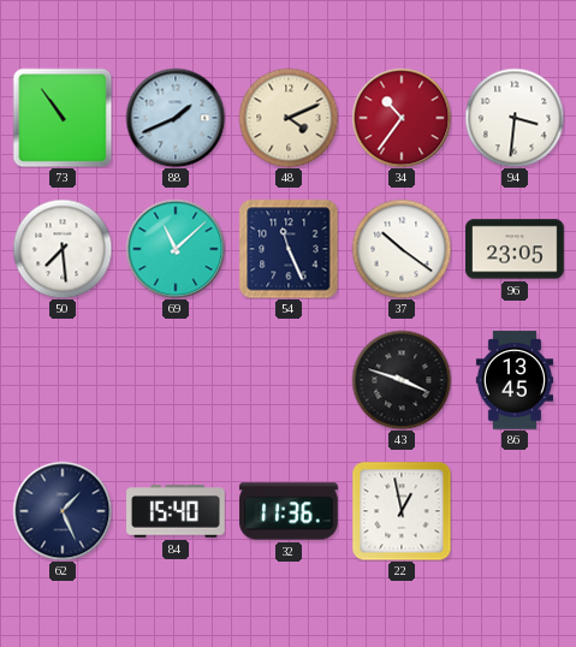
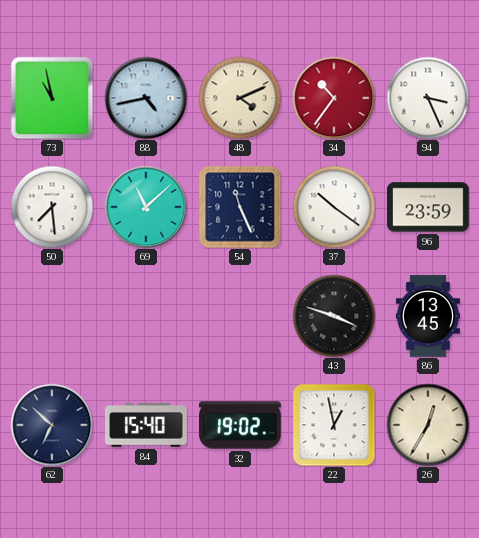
73: 10:54 -> 10:58
88: 1:41 -> 4:43
94: 3:31 -> 3:26
96: 23:05 -> 23:59
62: 1:26 -> 6:52
32: 11:36 -> 19:02
26: none -> 12:35
